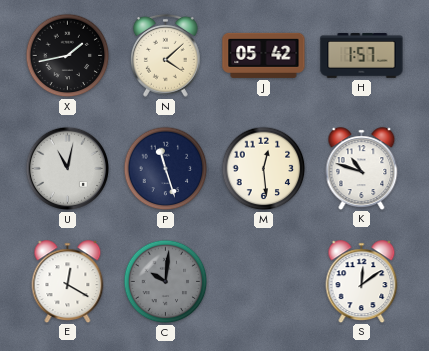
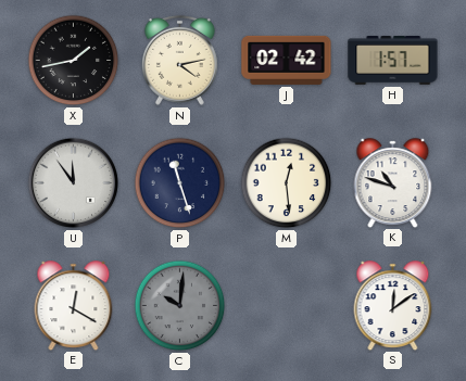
N: 4:08 -> 4:13
J: 05:42 -> 02:42
U: 11:02 -> 11:54
